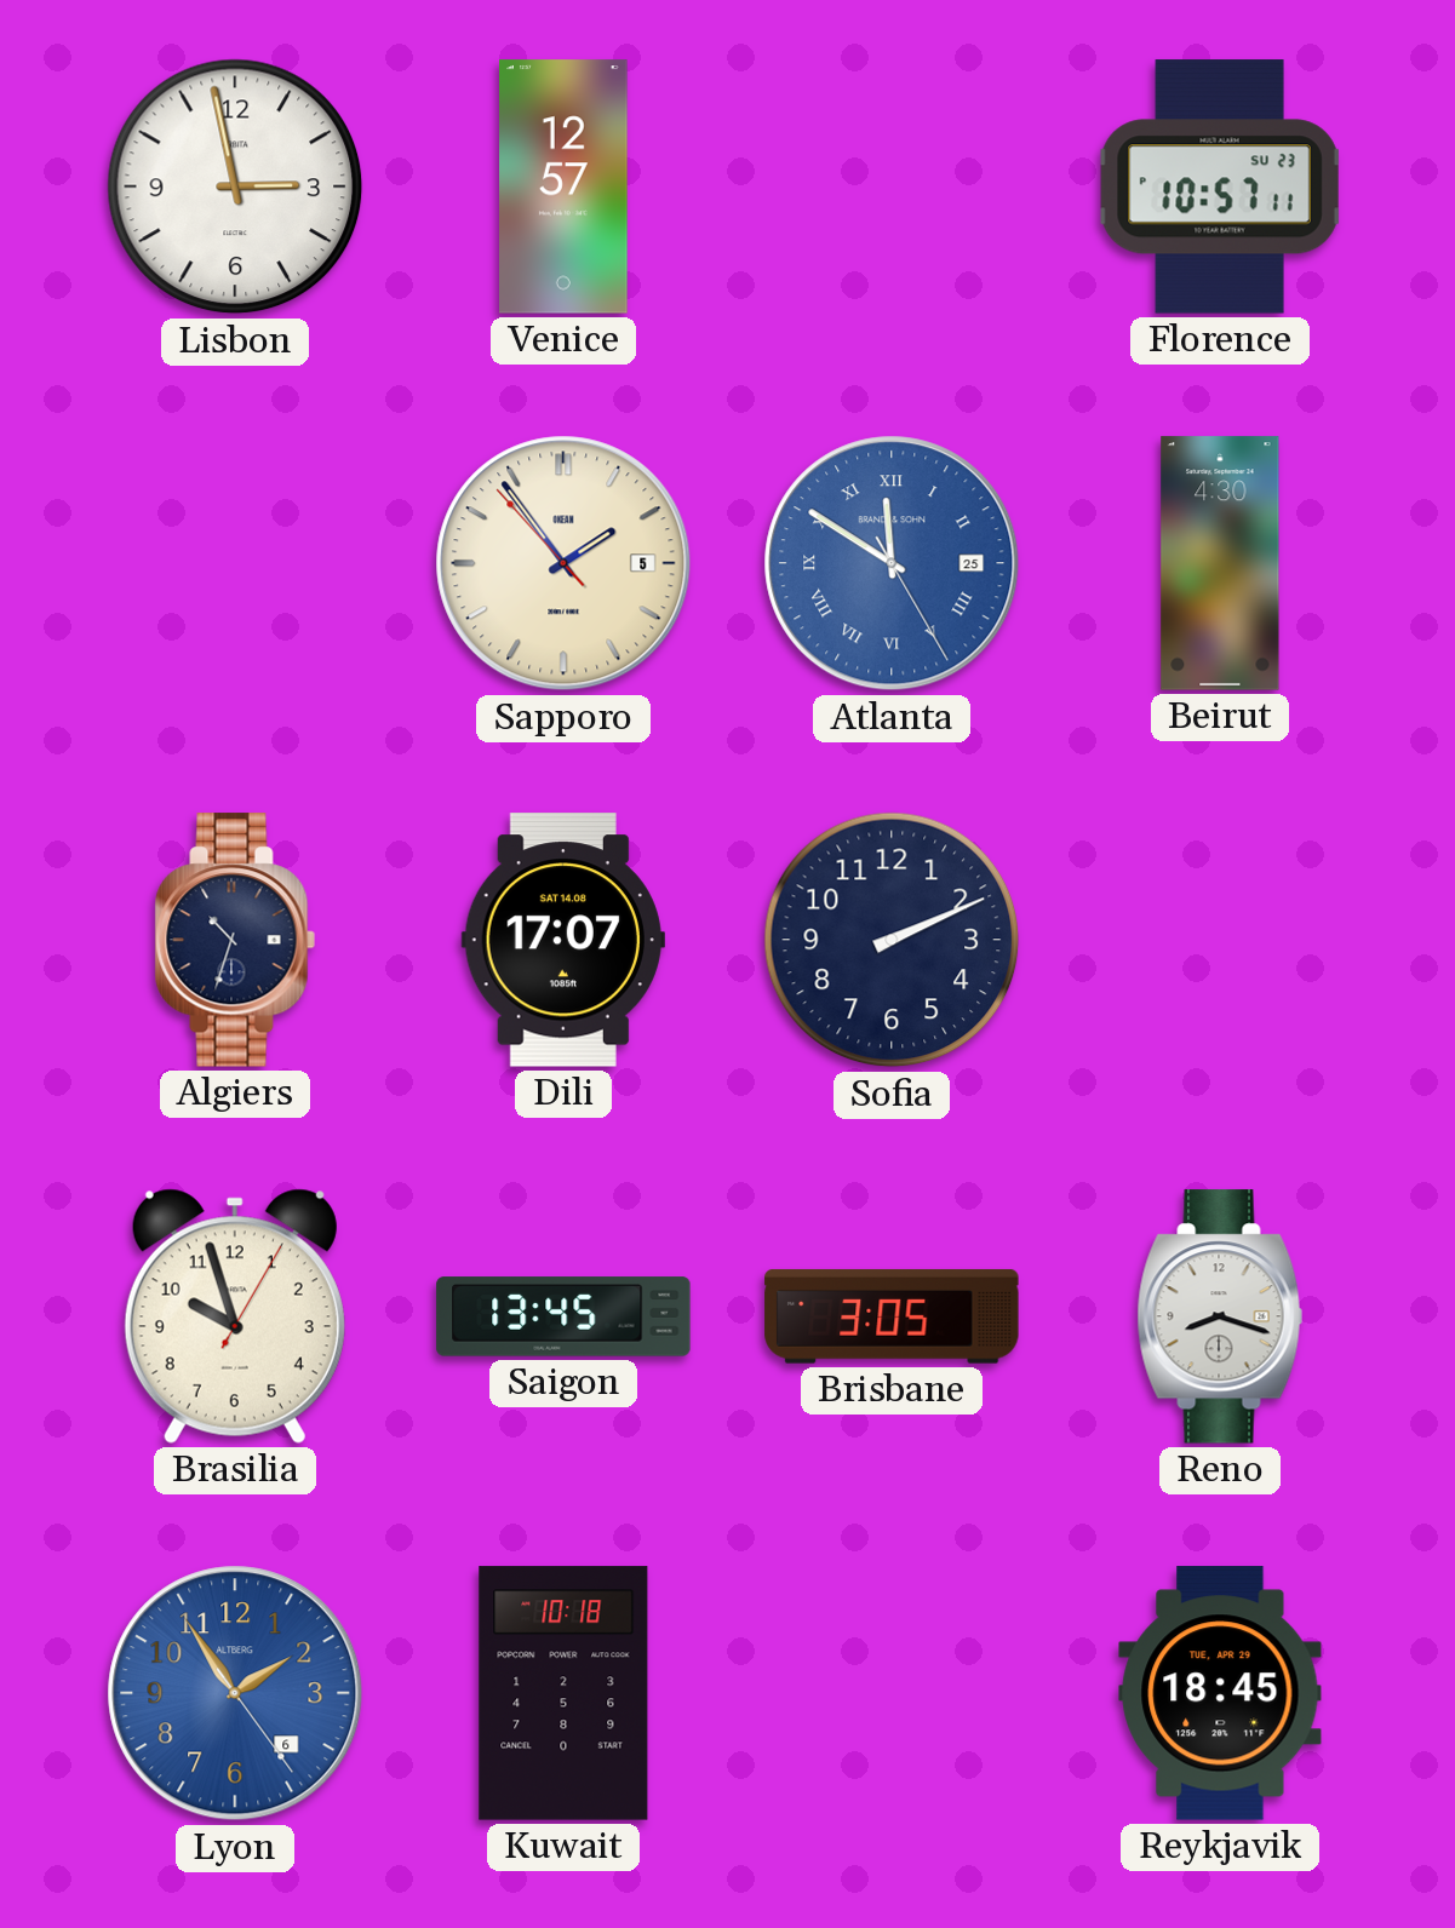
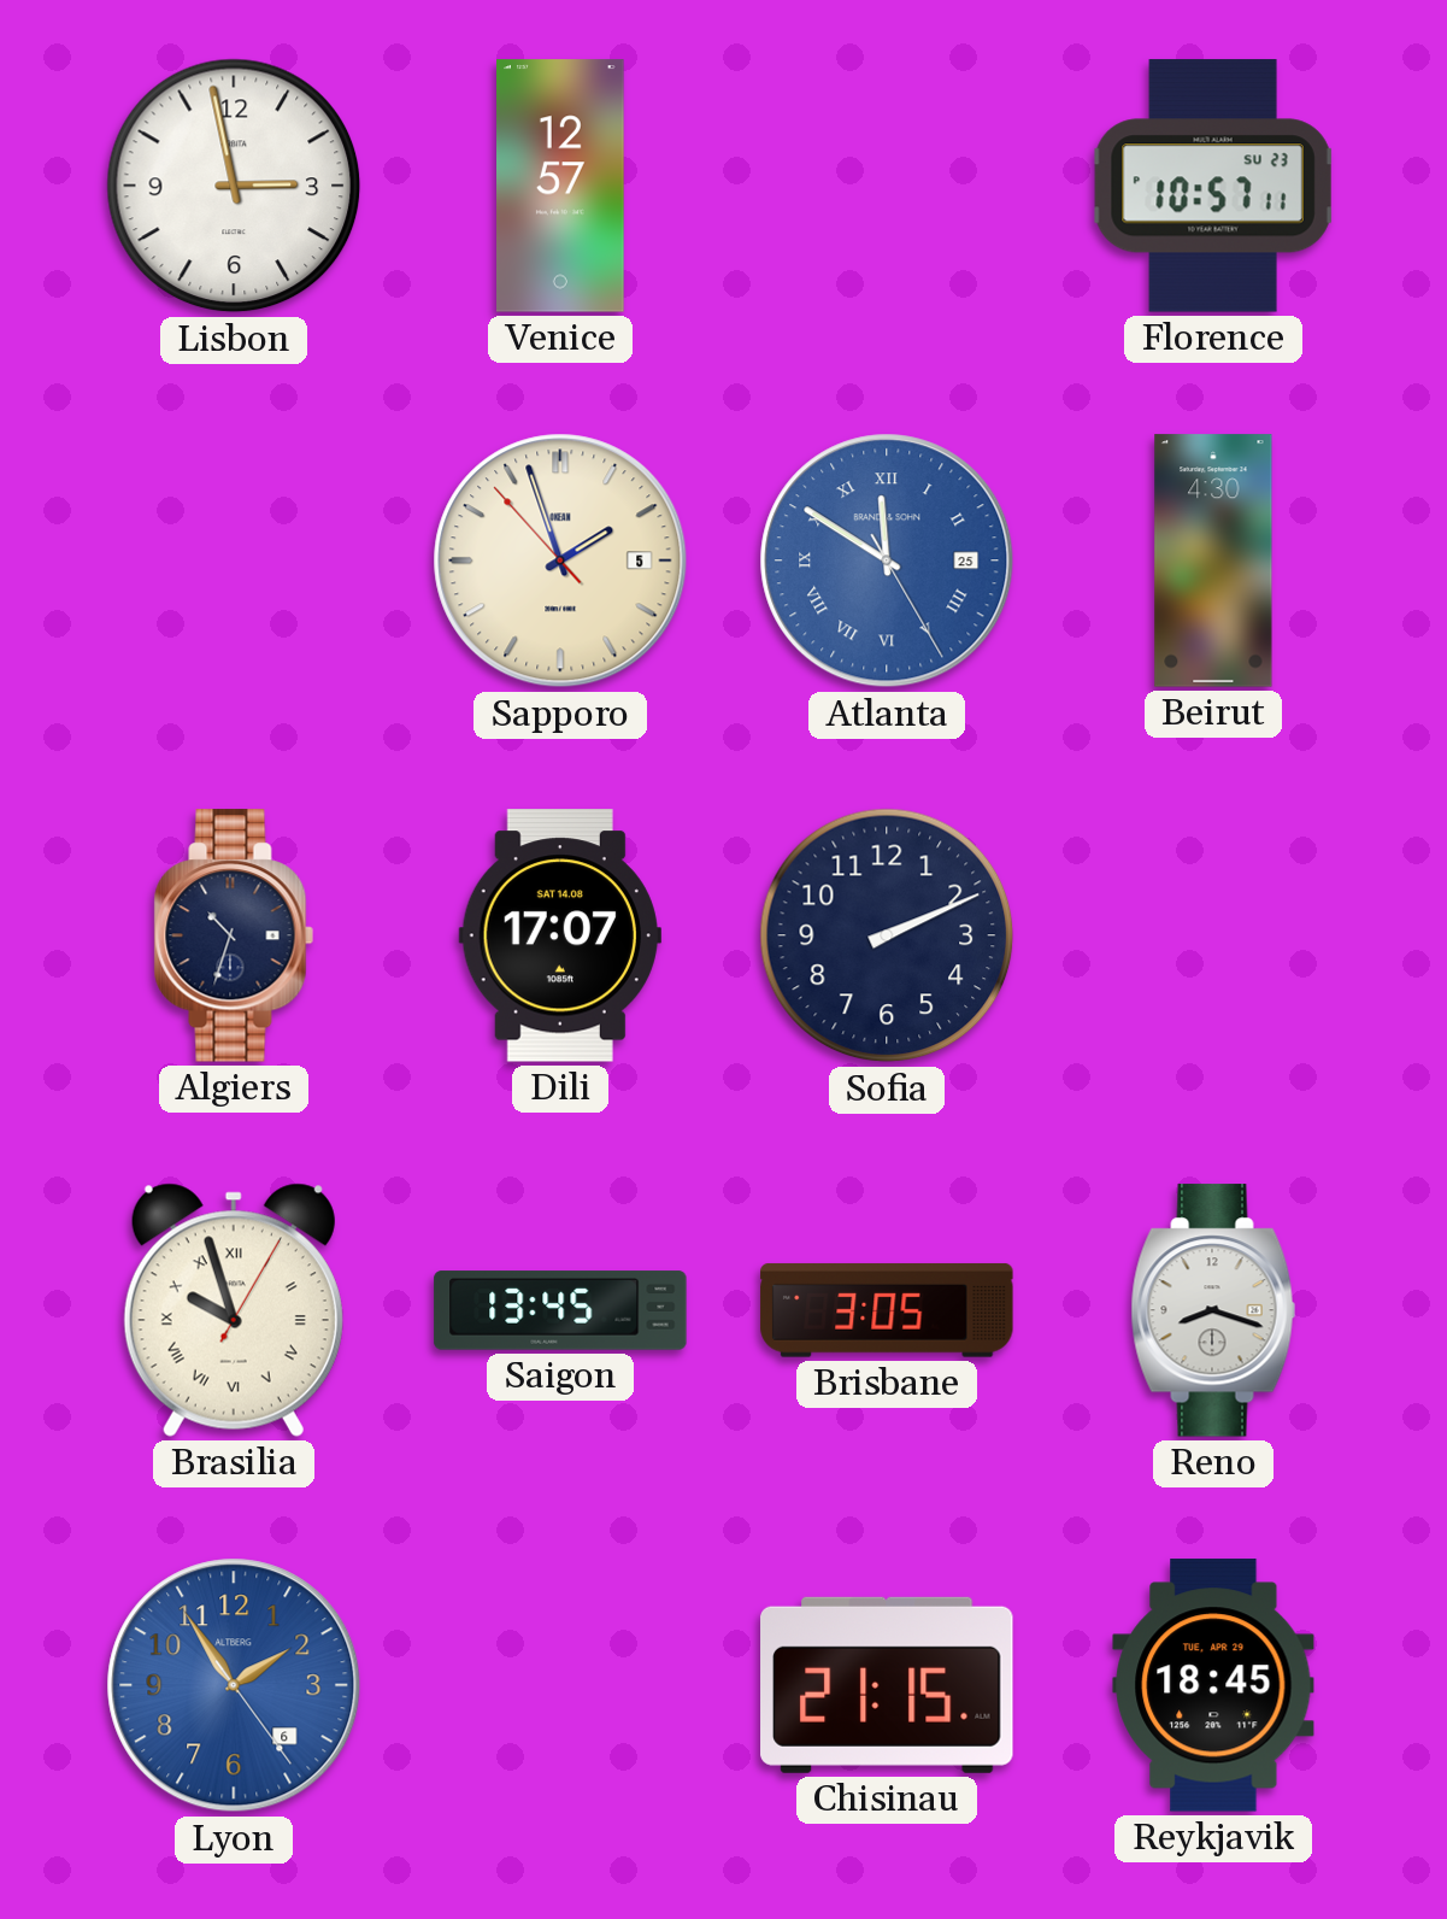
Sapporo: 1:53 -> 1:56
Brasilia numerals: Arabic -> Roman
Kuwait: 10:18 -> none
Chisinau: none -> 21:15
